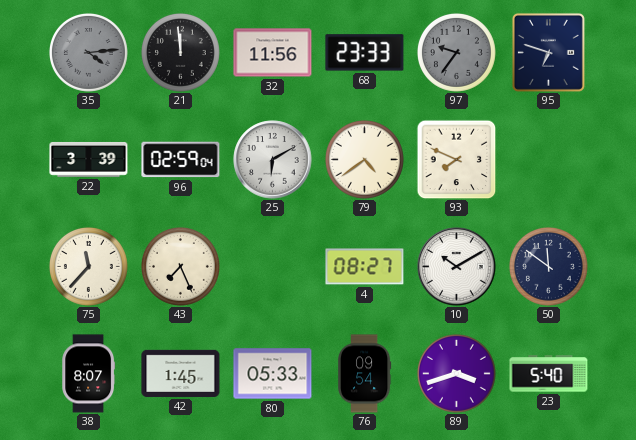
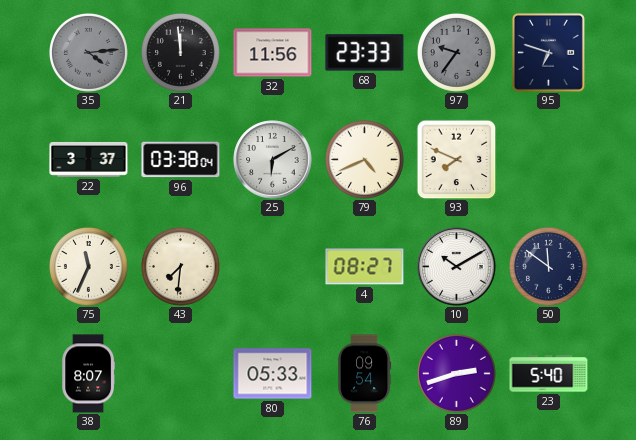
22: 3:39 -> 3:37
96: 02:59 -> 03:38
79: 4:39 -> 4:41
75: 11:37 -> 11:34
43: 7:26 -> 7:31
42: 1:45 -> none
89: 3:42 -> 2:42
